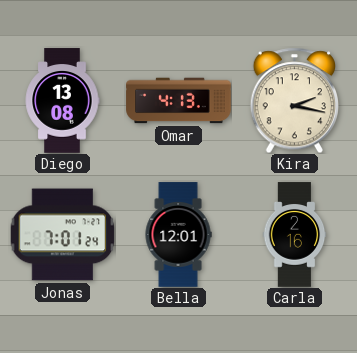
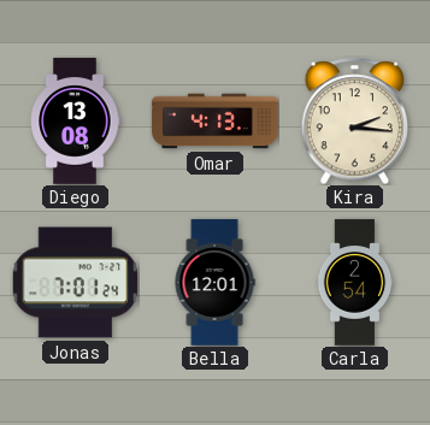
Kira: 2:17 -> 2:16
Carla: 2:16 -> 2:54
